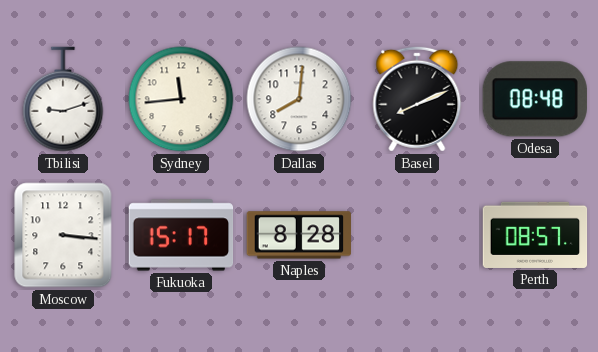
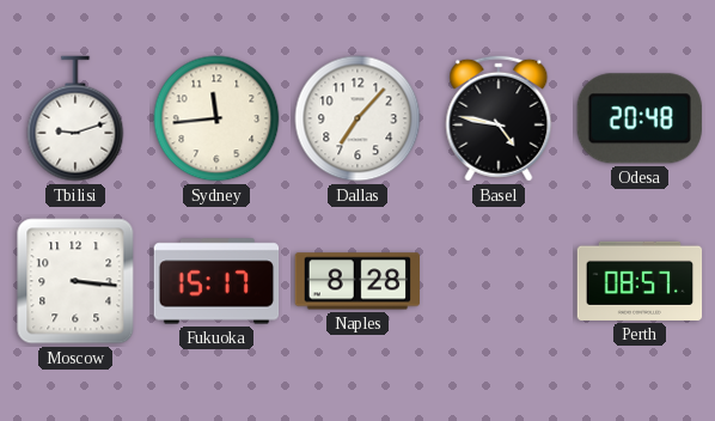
Dallas: 8:01 -> 7:07
Basel: 8:11 -> 4:47
Odesa: 08:48 -> 20:48
